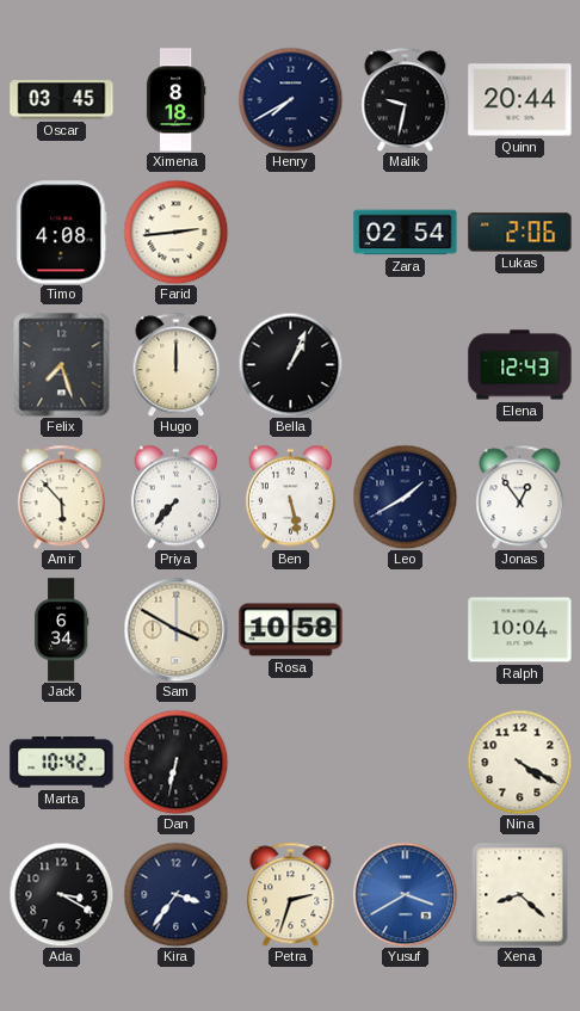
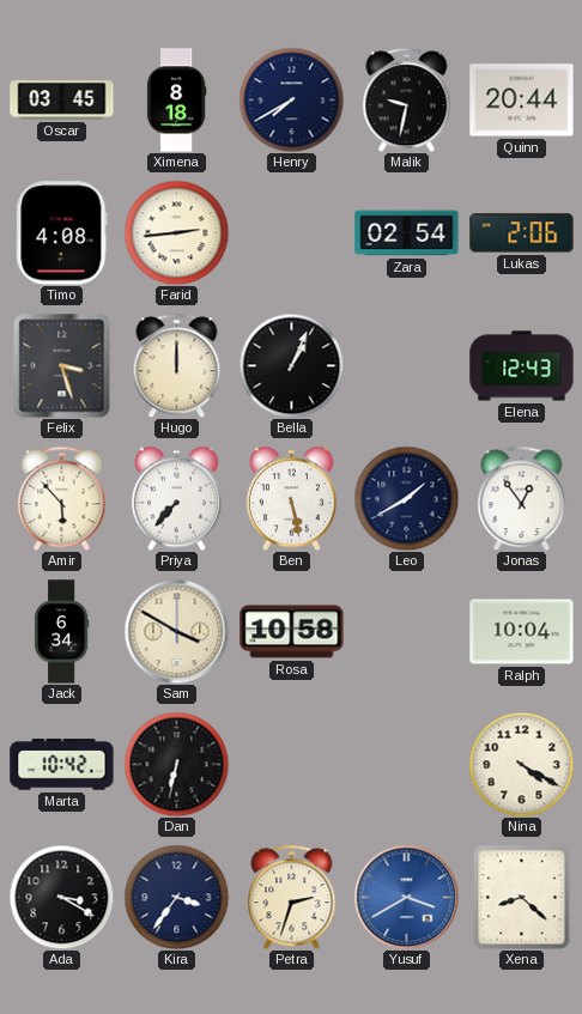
Felix: 7:27 -> 3:27
